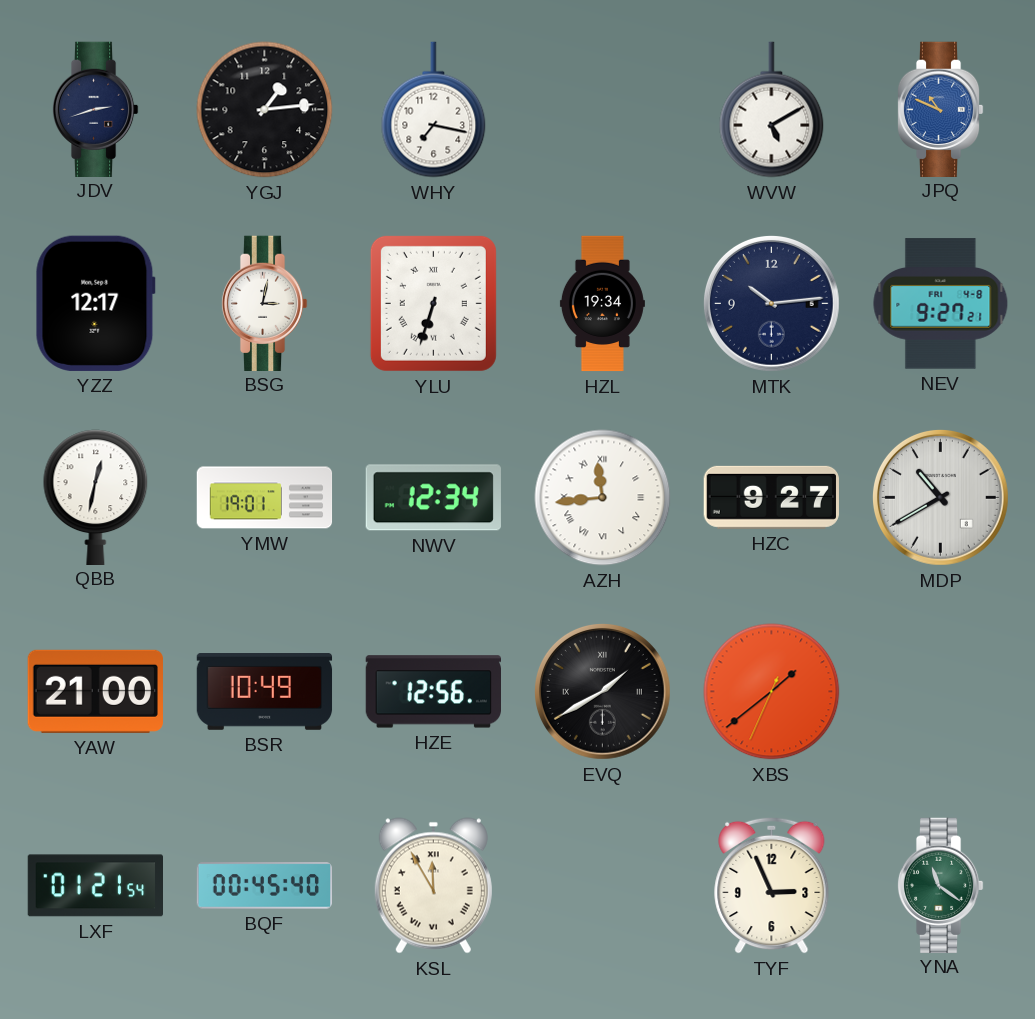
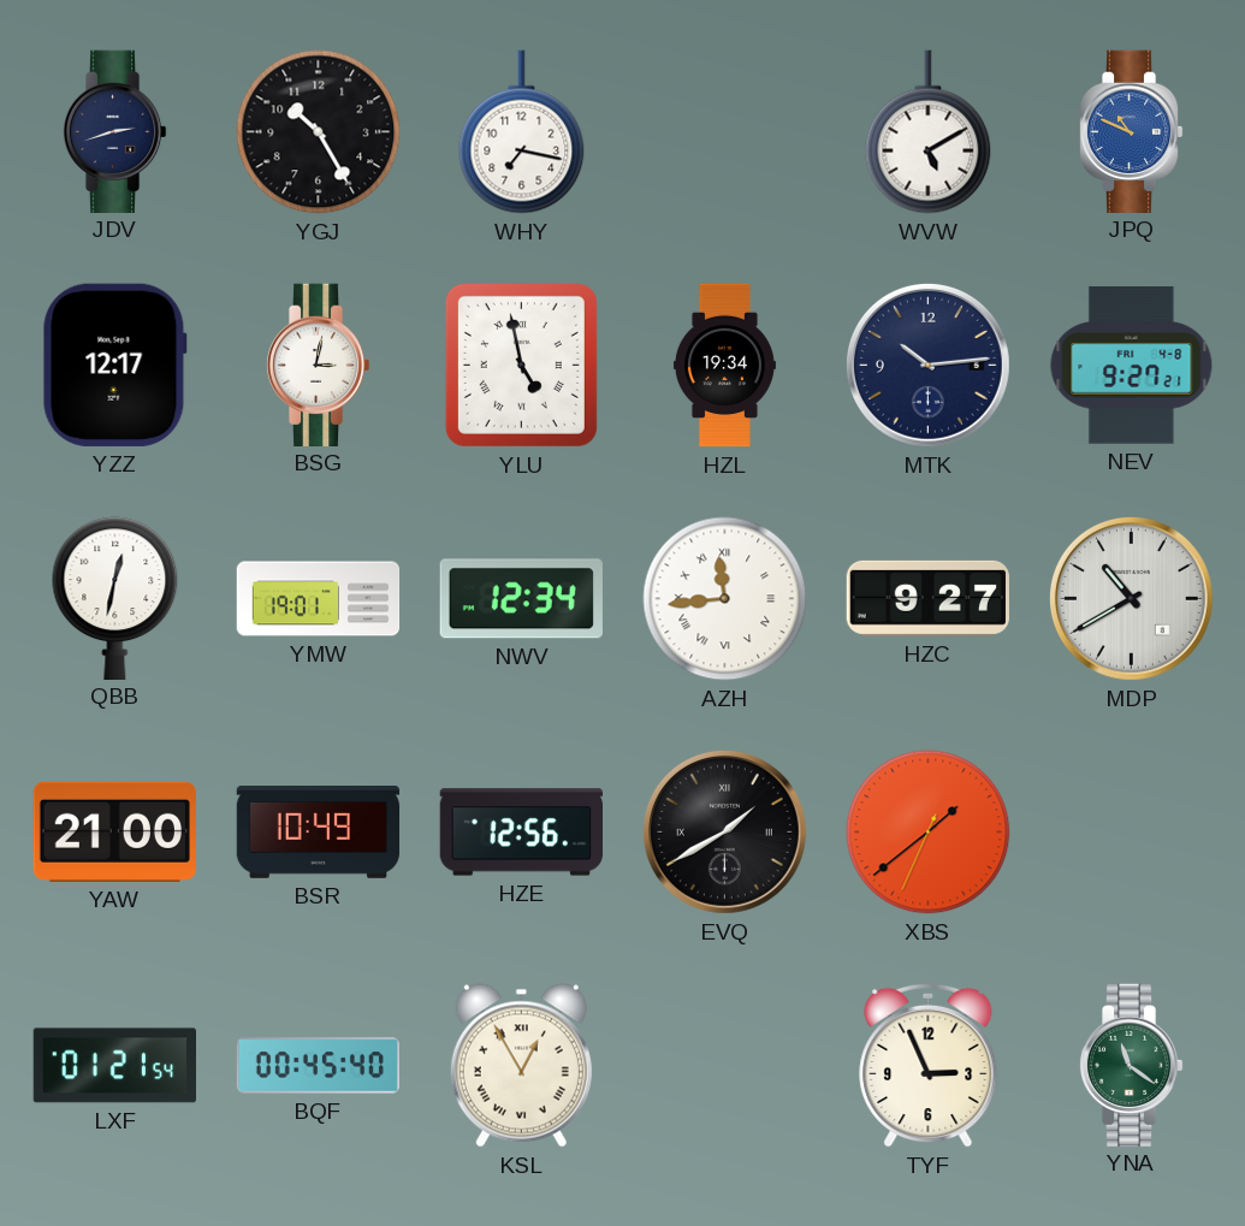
YGJ: 1:14 -> 10:25
YLU: 6:33 -> 4:58
KSL: 11:55 -> 12:55
